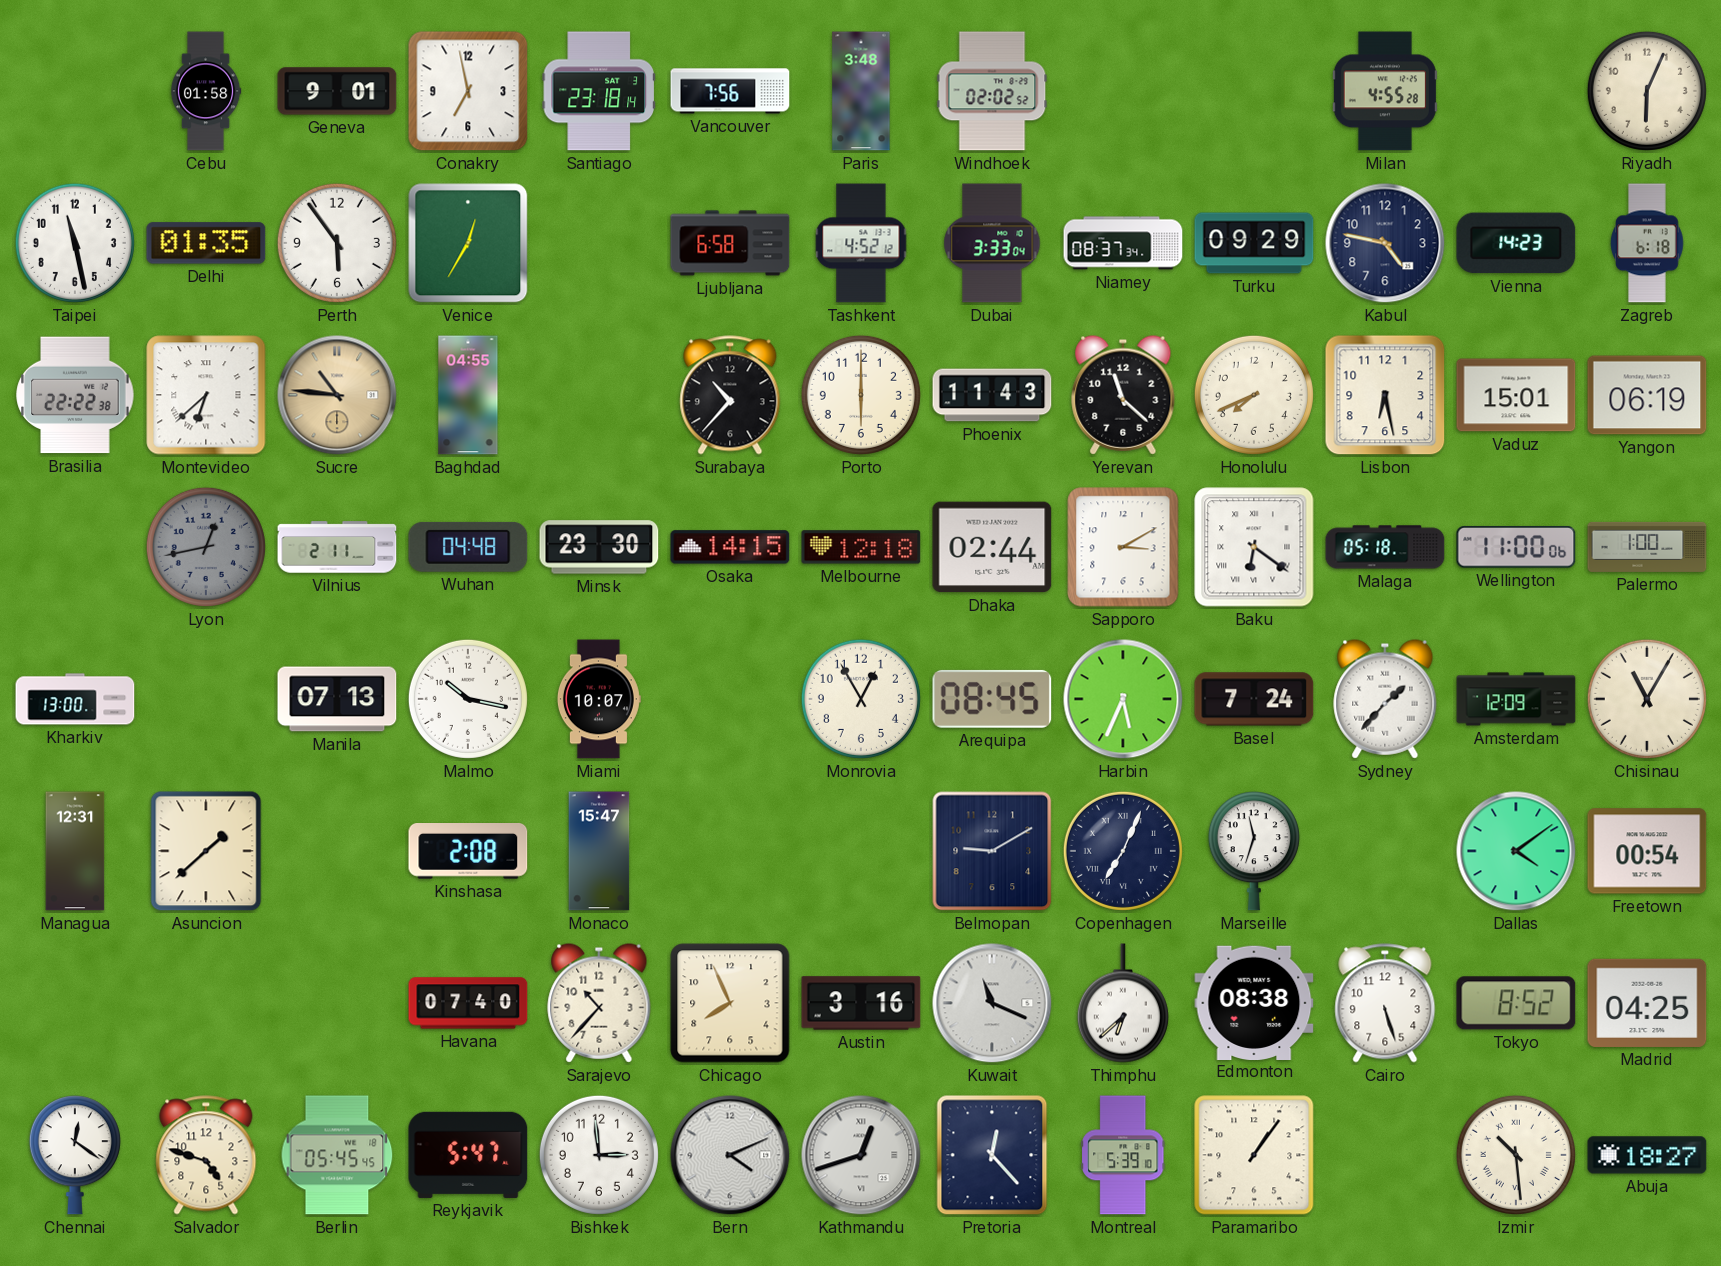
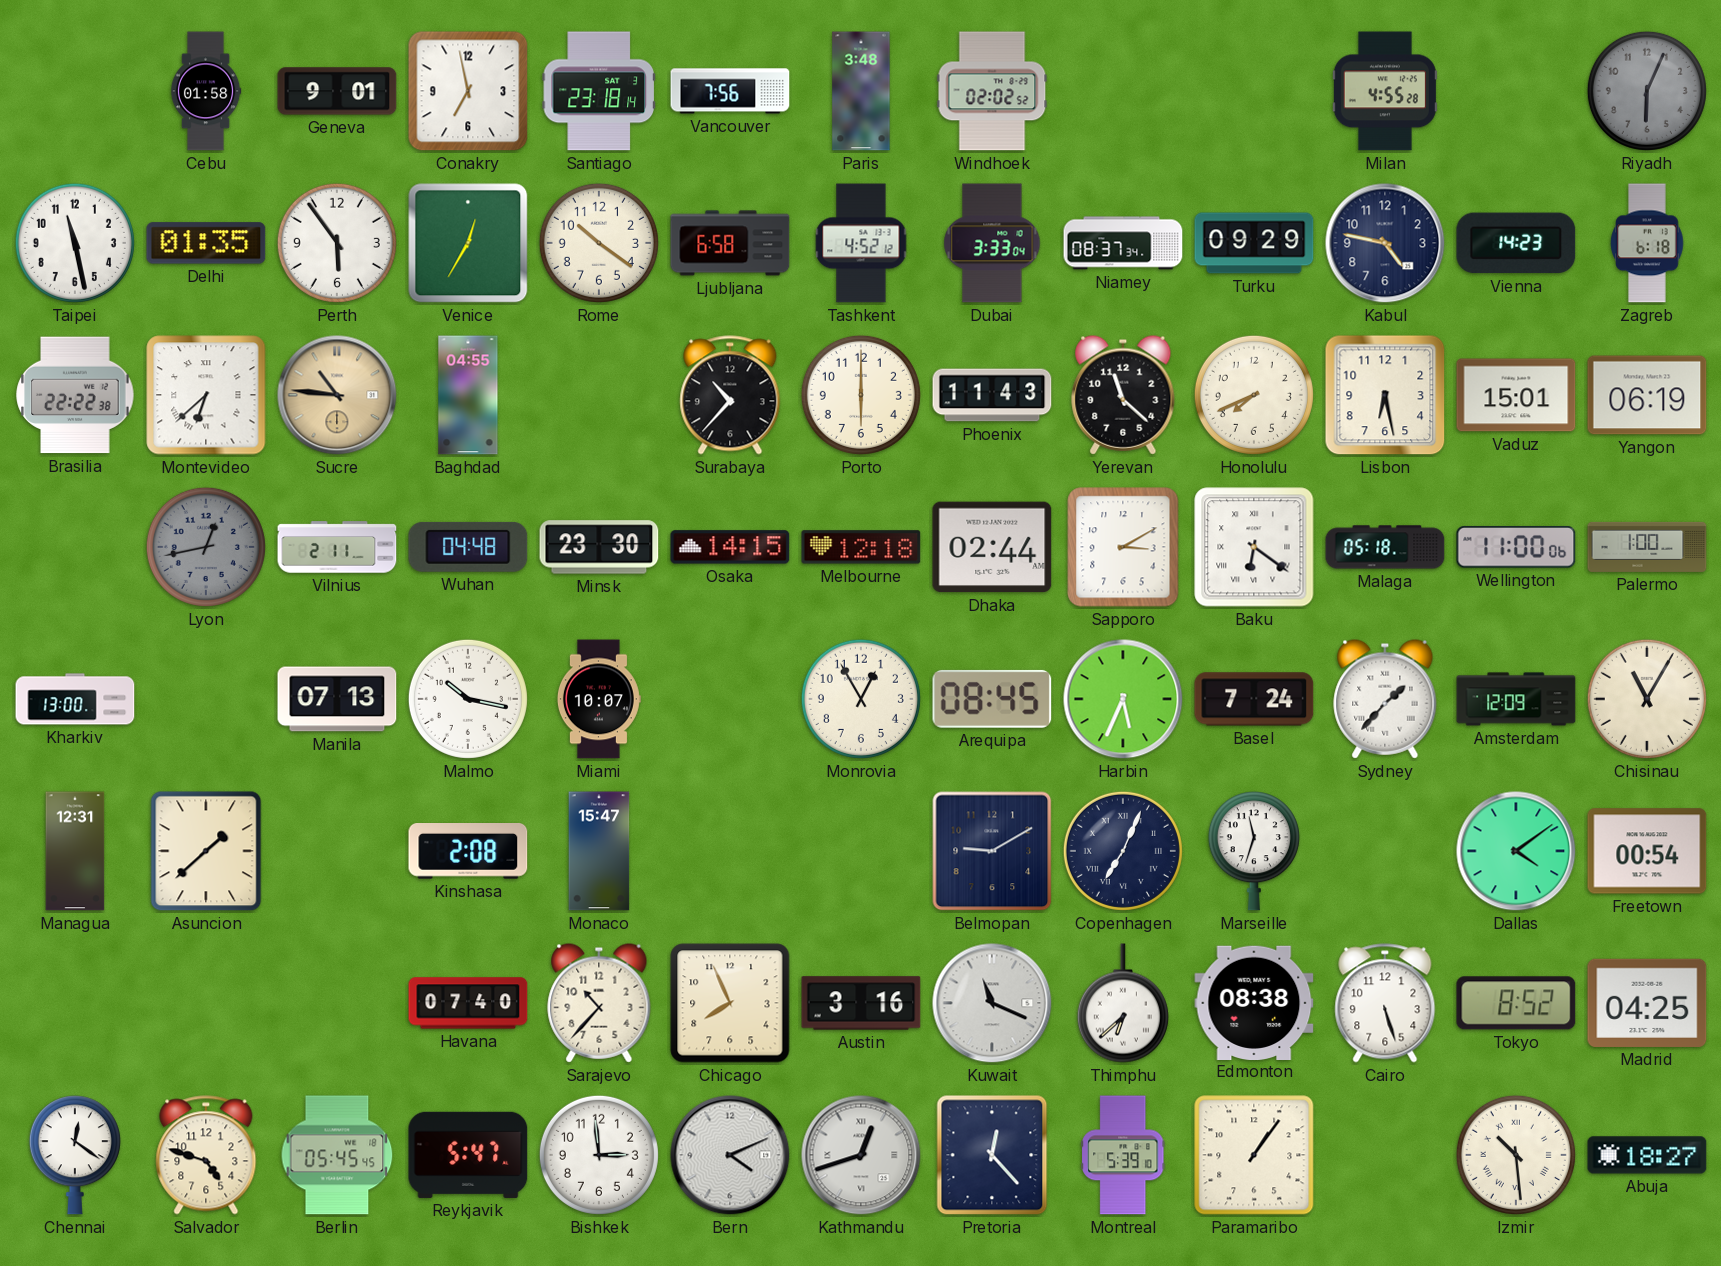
Riyadh dial: cream -> grey
Rome: none -> 10:21
